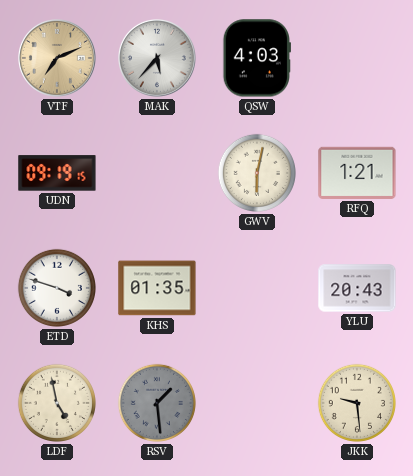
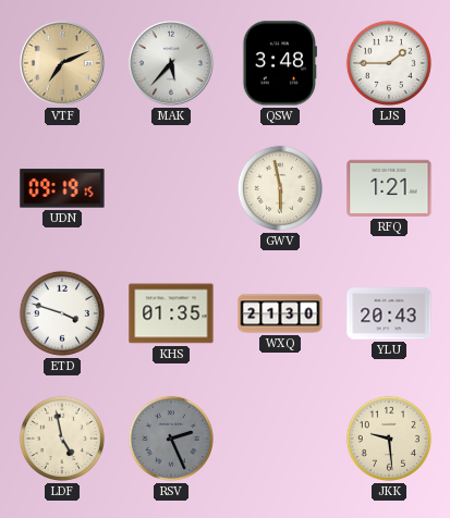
QSW: 4:03 -> 3:48
LJS: none -> 1:45
GWV: 6:02 -> 5:58
WXQ: none -> 21:30
RSV: 1:29 -> 2:26
